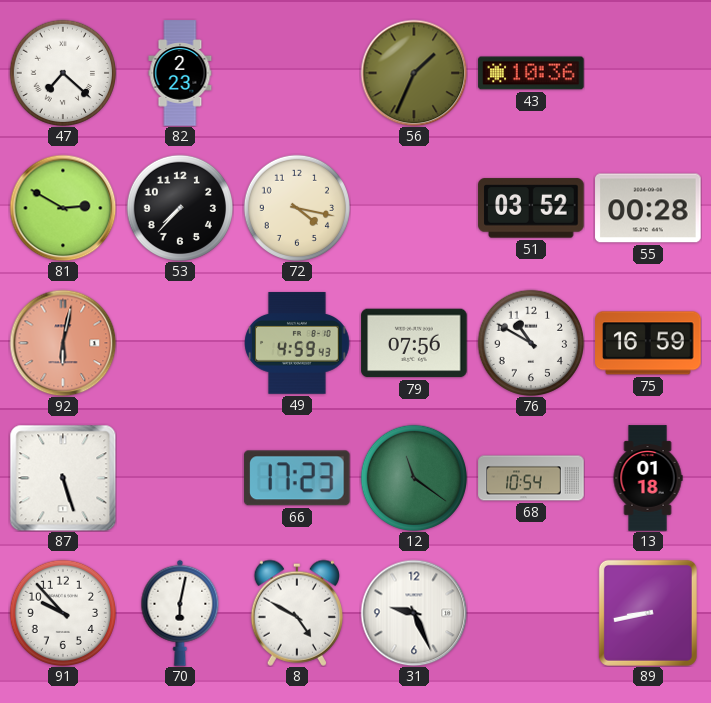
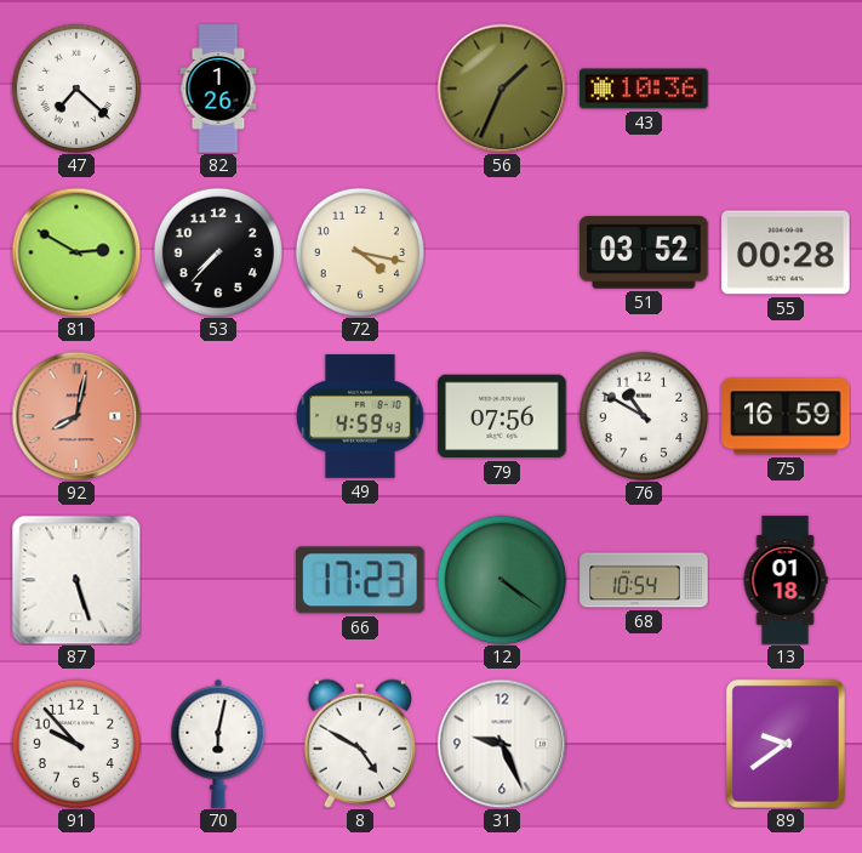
82: 2:23 -> 1:26
92: 6:02 -> 8:02
12: 11:21 -> 4:21
89: 8:43 -> 9:39
